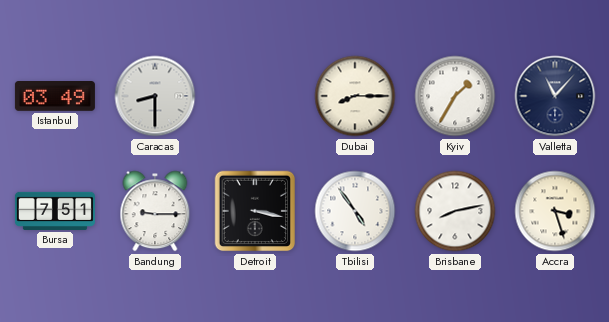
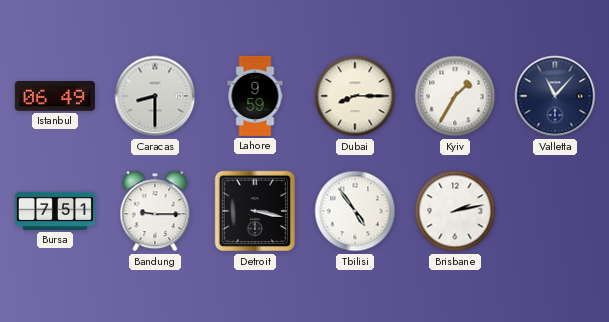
Istanbul: 03:49 -> 06:49
Lahore: none -> 9:59
Brisbane: 8:13 -> 2:13
Accra: 3:27 -> none
